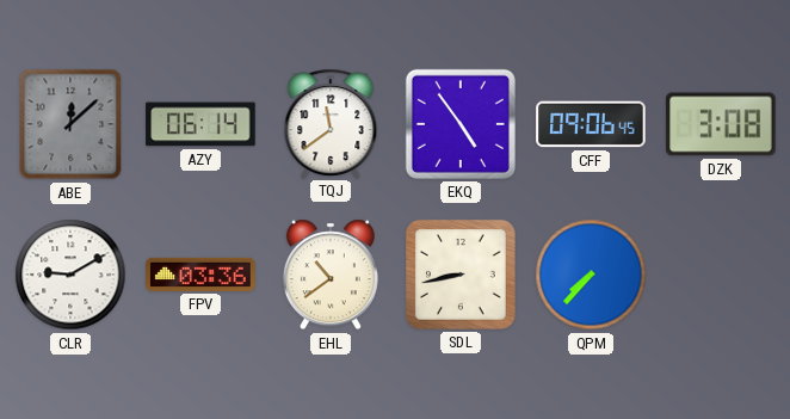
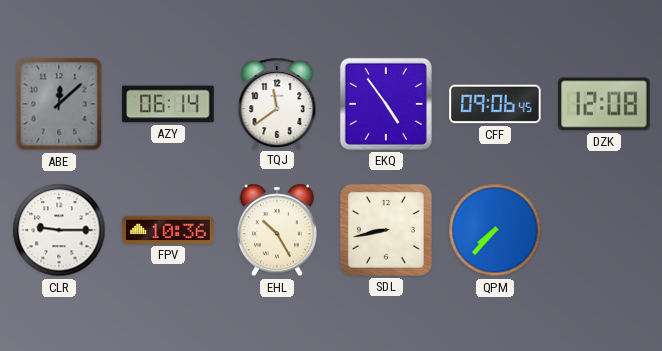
DZK: 3:08 -> 12:08
CLR: 9:10 -> 9:15
FPV: 03:36 -> 10:36
EHL: 10:39 -> 10:25
